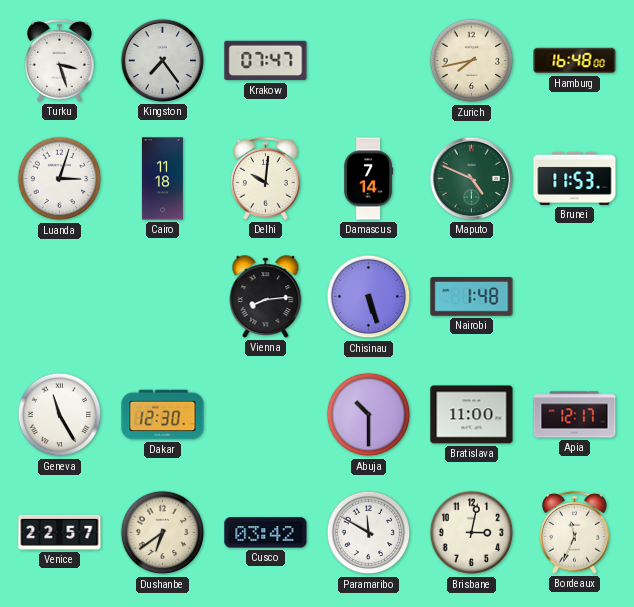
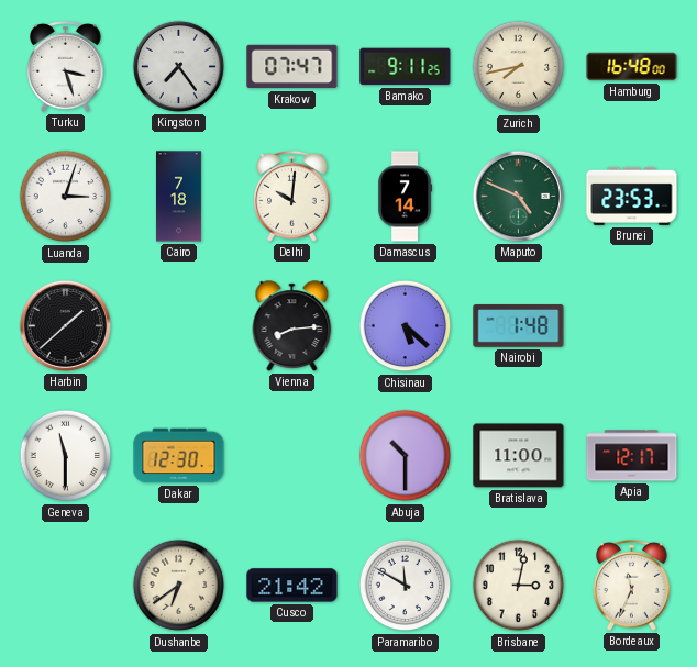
Bamako: none -> 9:11
Cairo: 11:18 -> 7:18
Brunei: 11:53 -> 23:53
Harbin: none -> 1:38
Chisinau: 5:27 -> 5:22
Geneva: 11:25 -> 11:30
Venice: 22:57 -> none
Cusco: 03:42 -> 21:42
